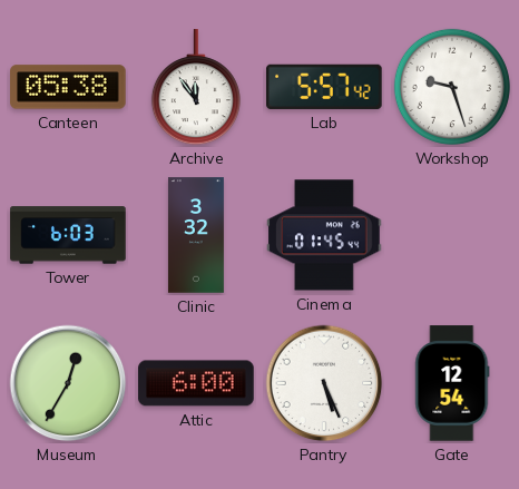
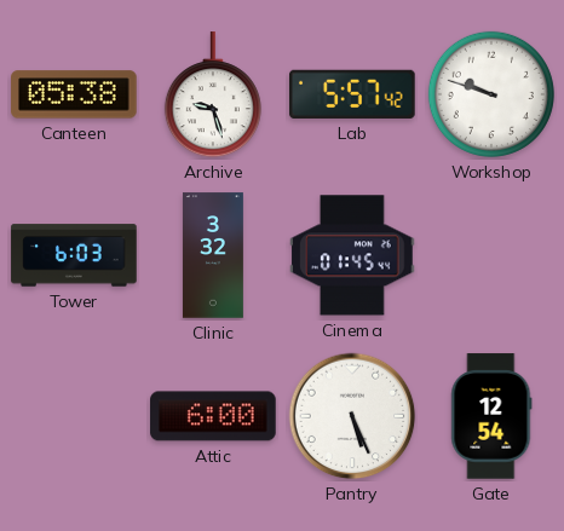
Archive: 11:54 -> 9:27
Workshop: 9:27 -> 9:48
Museum: 12:35 -> none
